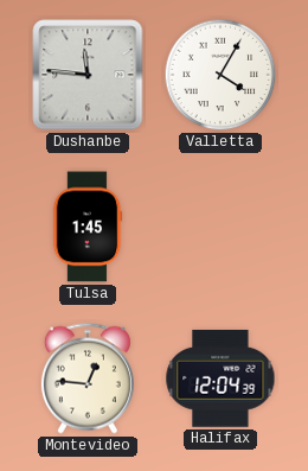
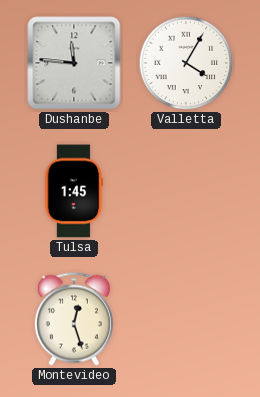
Montevideo: 12:46 -> 12:27
Halifax: 12:04 -> none
